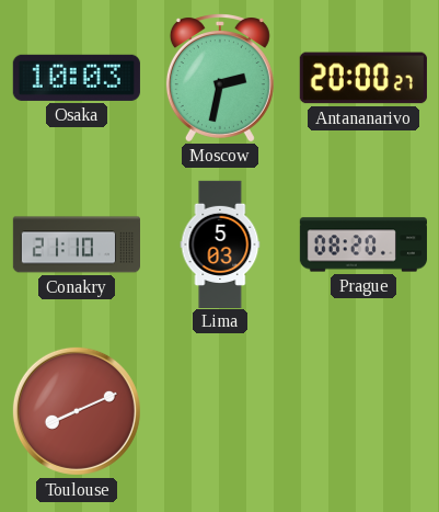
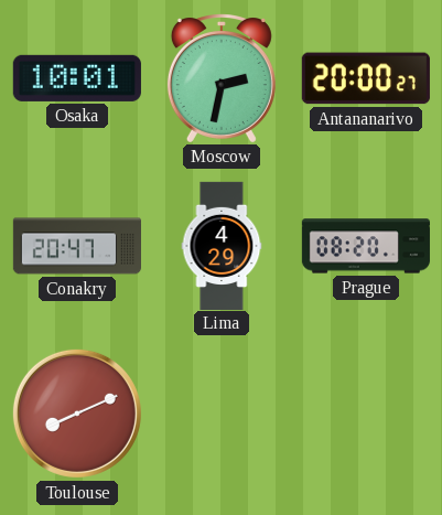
Osaka: 10:03 -> 10:01
Conakry: 21:10 -> 20:47
Lima: 5:03 -> 4:29
